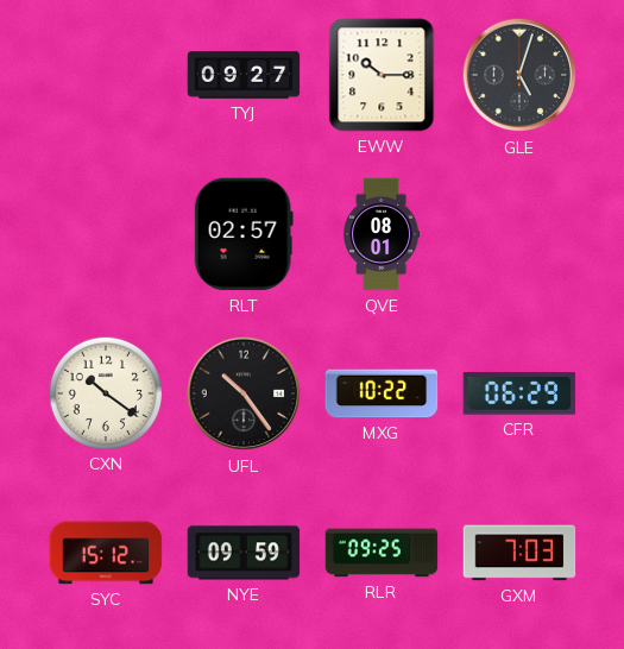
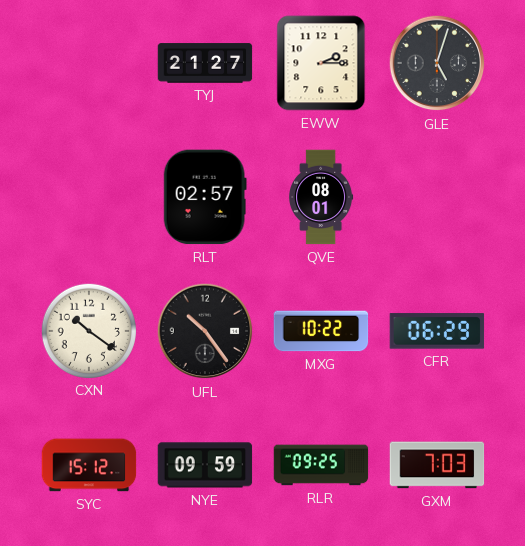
TYJ: 09:27 -> 21:27
EWW: 10:15 -> 2:15
